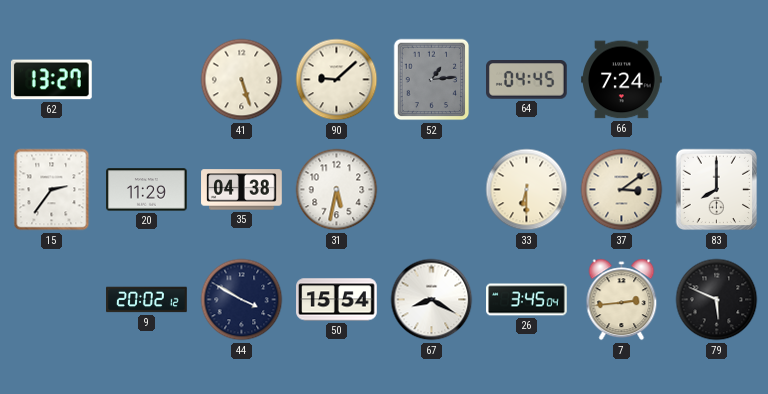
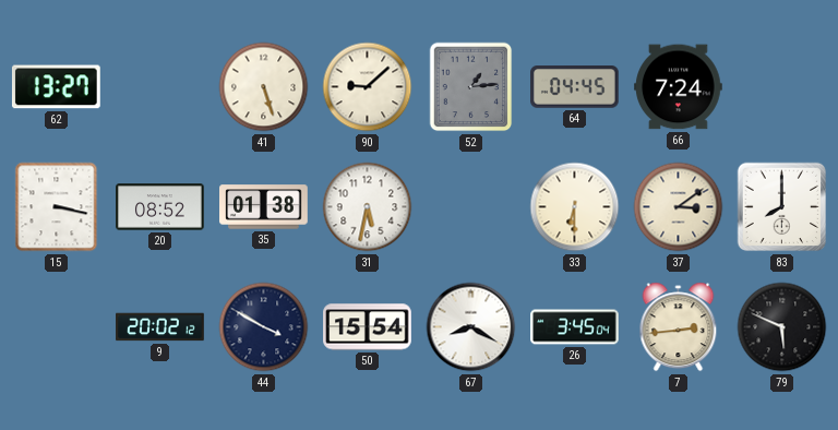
15: 2:36 -> 3:17
20: 11:29 -> 08:52
35: 04:38 -> 01:38
